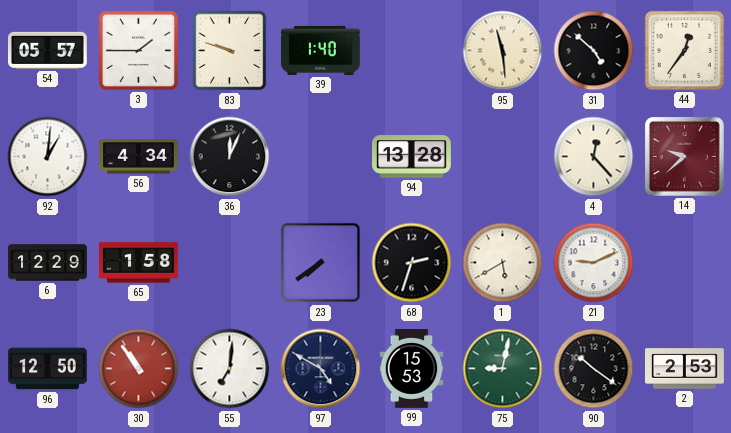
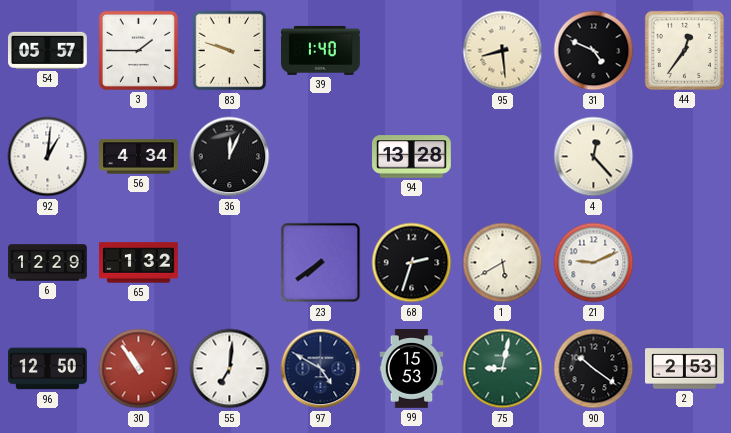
95: 11:29 -> 8:29
31: 4:52 -> 4:49
14: 9:38 -> none
65: 1:58 -> 1:32
